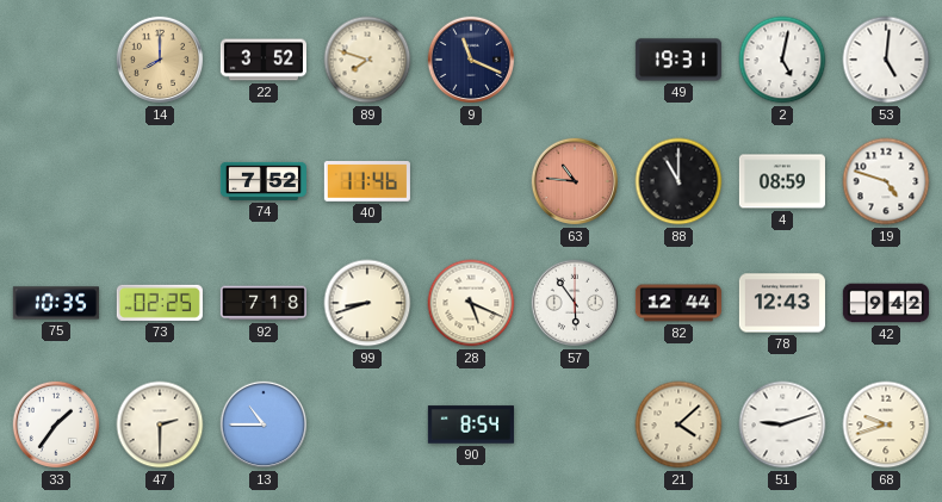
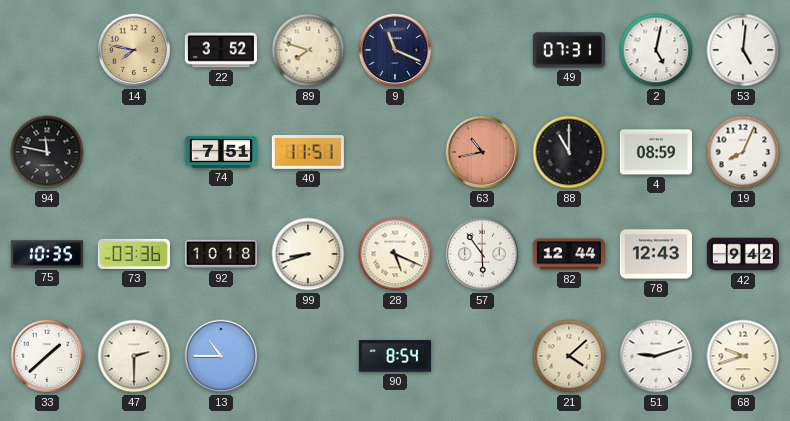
14: 8:00 -> 7:47
49: 19:31 -> 07:31
94: none -> 11:47
74: 7:52 -> 7:51
40: 11:46 -> 11:51
63: 10:46 -> 10:43
19: 4:48 -> 8:04
73: 02:25 -> 03:36
92: 7:18 -> 10:18
33: 1:36 -> 1:38
